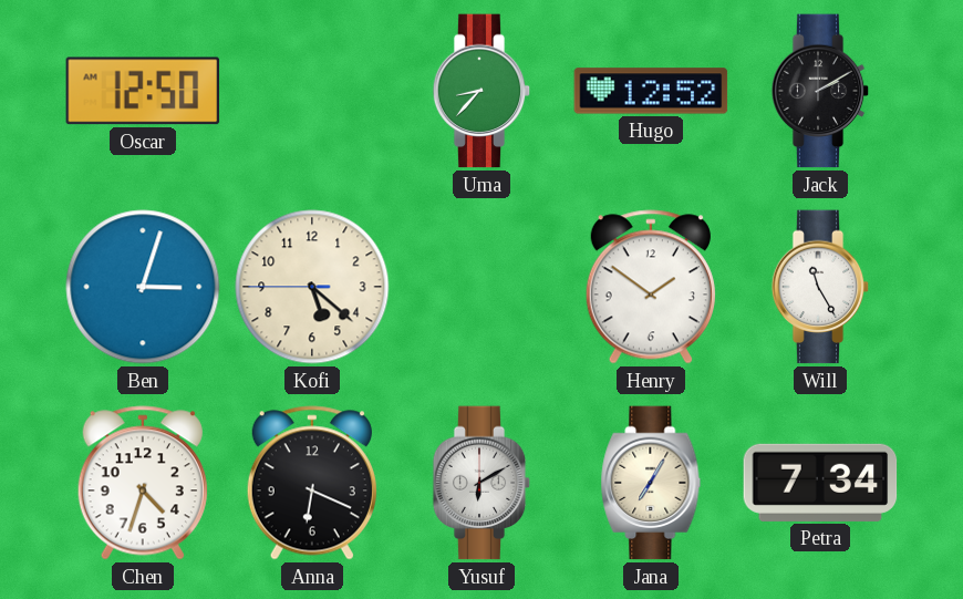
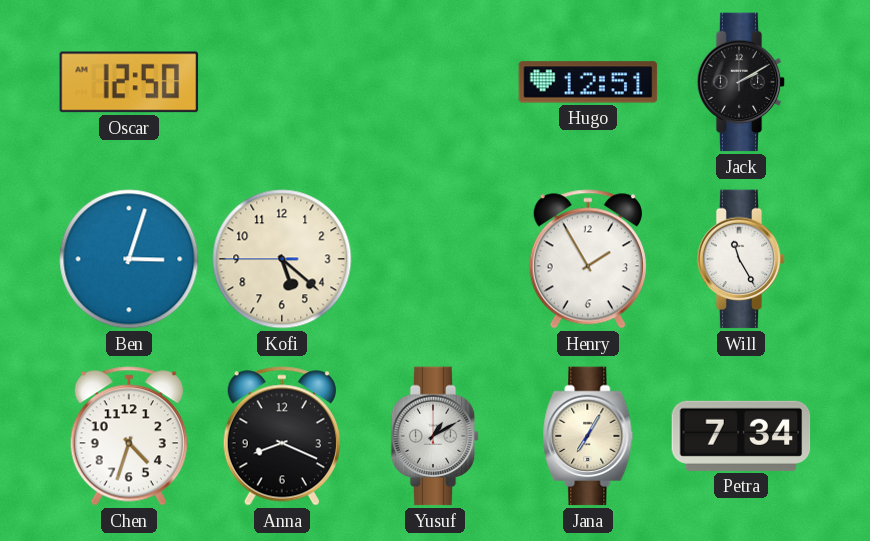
Uma: 8:37 -> none
Hugo: 12:52 -> 12:51
Henry: 1:51 -> 1:55
Anna: 6:19 -> 8:19
Yusuf: 6:10 -> 1:10
